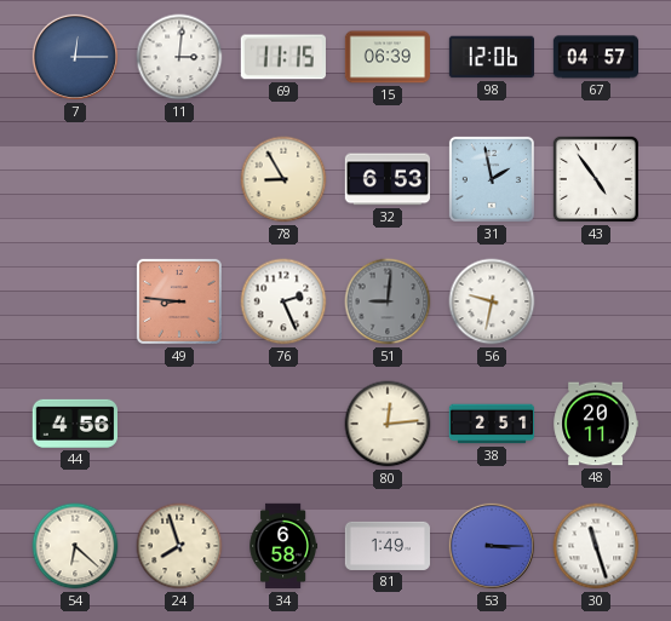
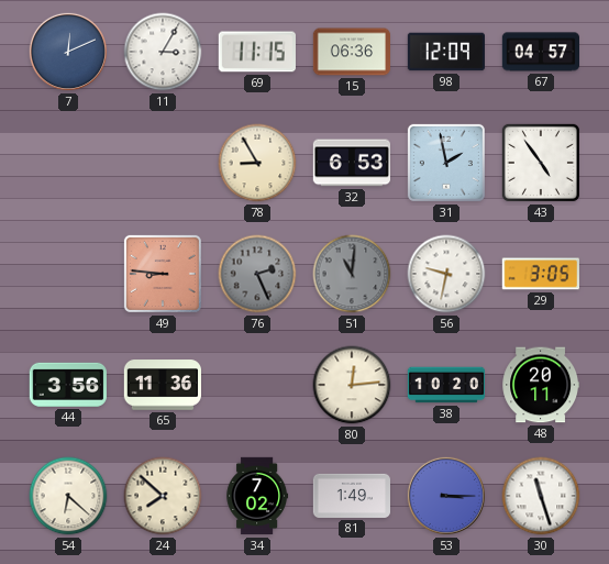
7: 12:15 -> 12:11
11: 3:01 -> 3:05
15: 06:39 -> 06:36
98: 12:06 -> 12:09
76 dial: white -> grey
51: 9:01 -> 11:01
29: none -> 3:05
44: 4:56 -> 3:56
65: none -> 11:36
38: 2:51 -> 10:20
24: 7:57 -> 7:52
34: 6:58 -> 7:02
